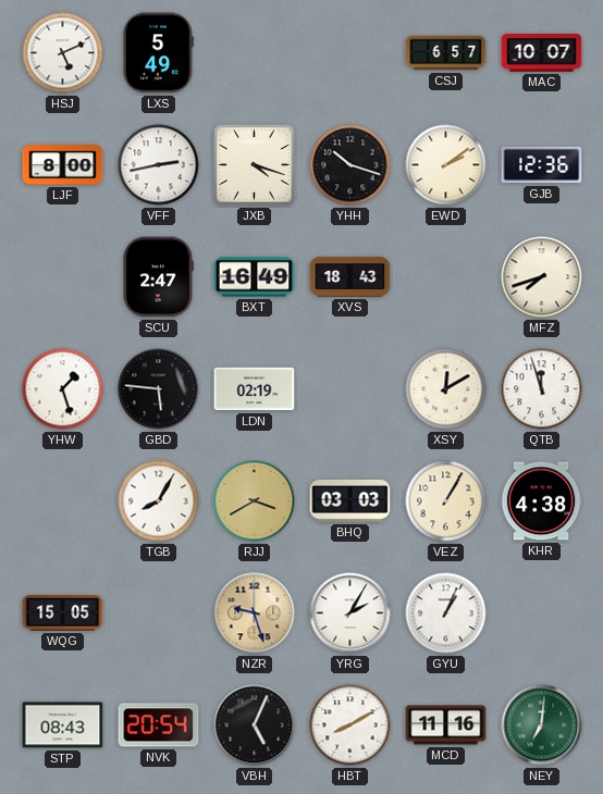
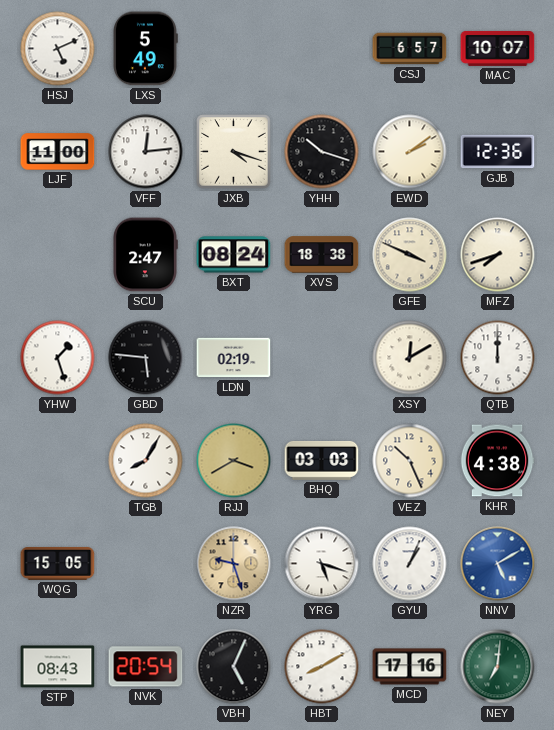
LJF: 8:00 -> 11:00
VFF: 2:43 -> 12:14
BXT: 16:49 -> 08:24
XVS: 18:43 -> 18:38
GFE: none -> 3:49
QTB: 11:57 -> 12:00
VEZ: 1:05 -> 10:26
YRG: 2:05 -> 5:18
NNV: none -> 5:10
MCD: 11:16 -> 17:16
